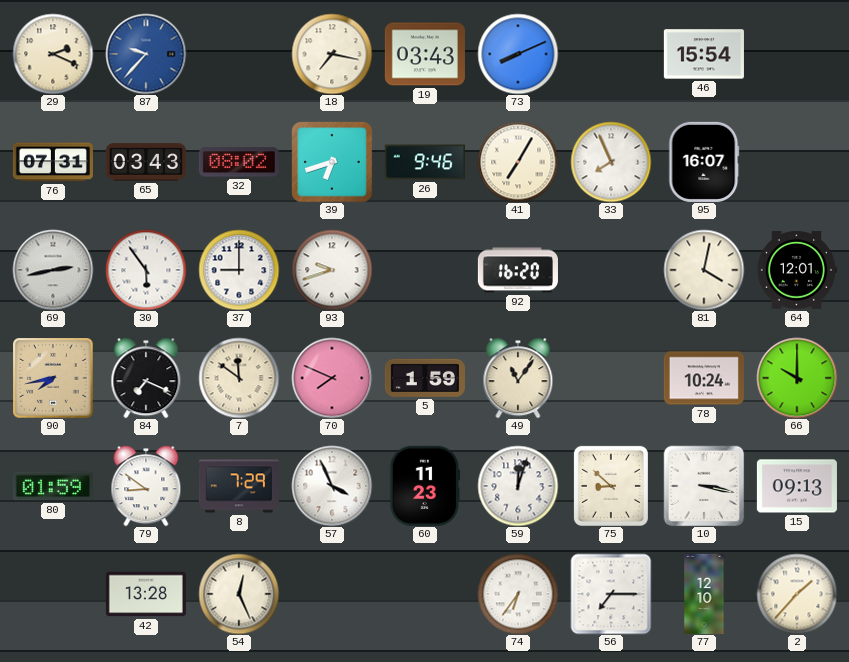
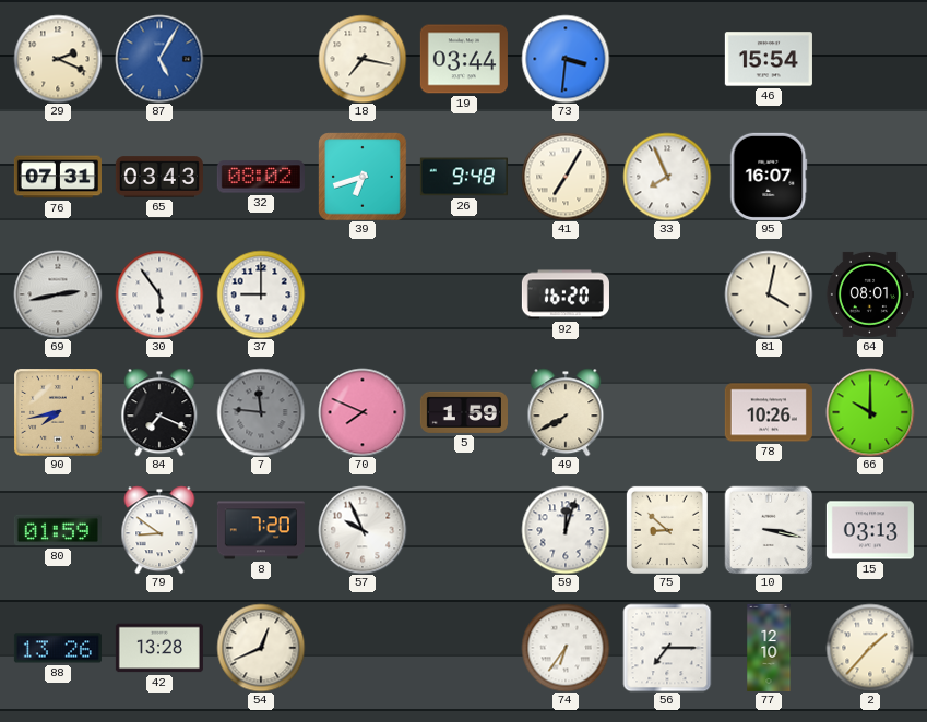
87: 9:37 -> 5:05
19: 03:43 -> 03:44
73: 8:11 -> 3:31
26: 9:46 -> 9:48
93: 9:42 -> none
64: 12:01 -> 08:01
7: 11:51 -> 11:46
7 dial: cream -> grey
49: 11:06 -> 7:40
78: 10:24 -> 10:26
8: 7:29 -> 7:20
57: 3:56 -> 9:56
60: 11:23 -> none
15: 09:13 -> 03:13
88: none -> 13:26
54: 12:26 -> 12:41
